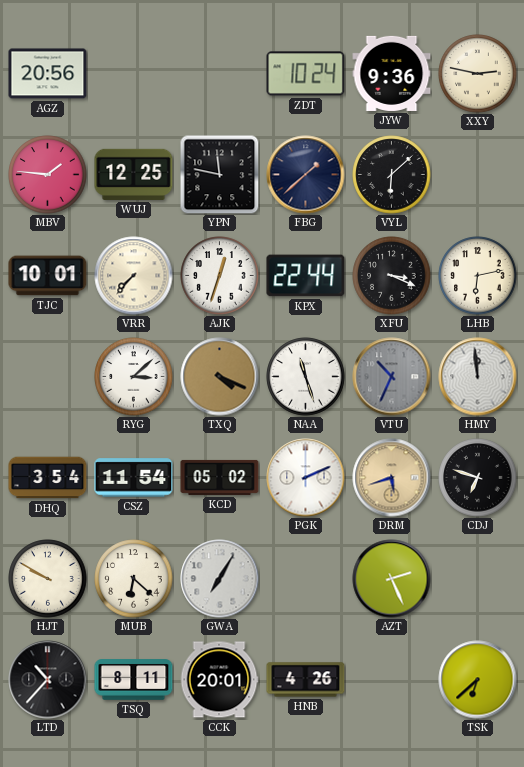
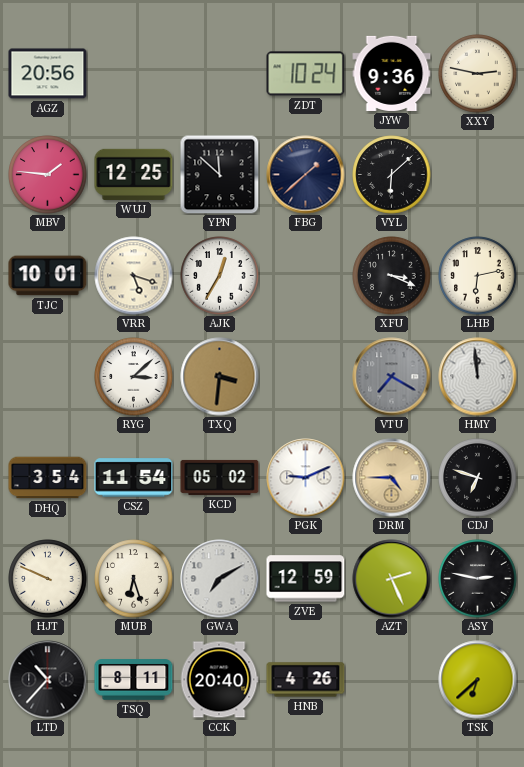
YPN: 11:47 -> 11:52
VRR: 7:37 -> 5:18
AJK: 12:33 -> 12:35
KPX: 22:44 -> none
TXQ: 4:19 -> 3:31
NAA: 11:27 -> none
VTU: 10:34 -> 7:20
PGK: 2:11 -> 9:11
DRM: 5:42 -> 4:45
HJT: 9:50 -> 9:49
MUB: 6:22 -> 6:27
GWA: 7:05 -> 7:10
ZVE: none -> 12:59
ASY: none -> 2:47
CCK: 20:01 -> 20:40
